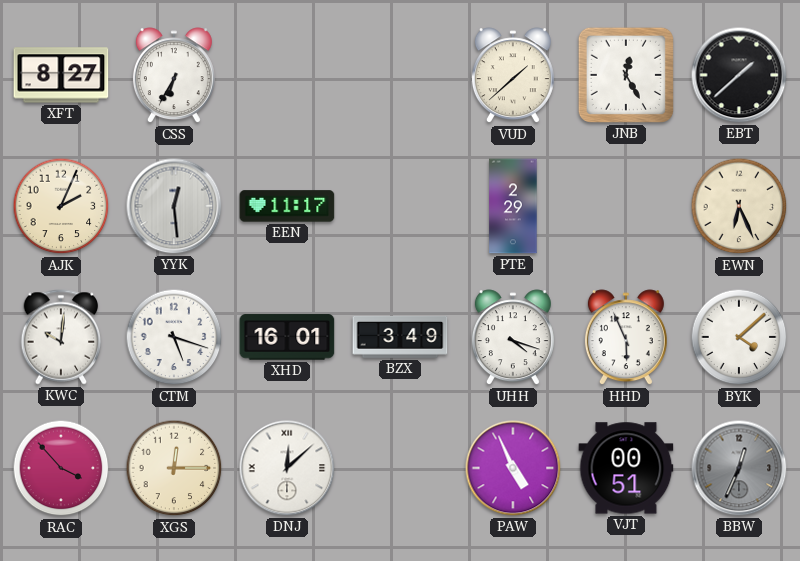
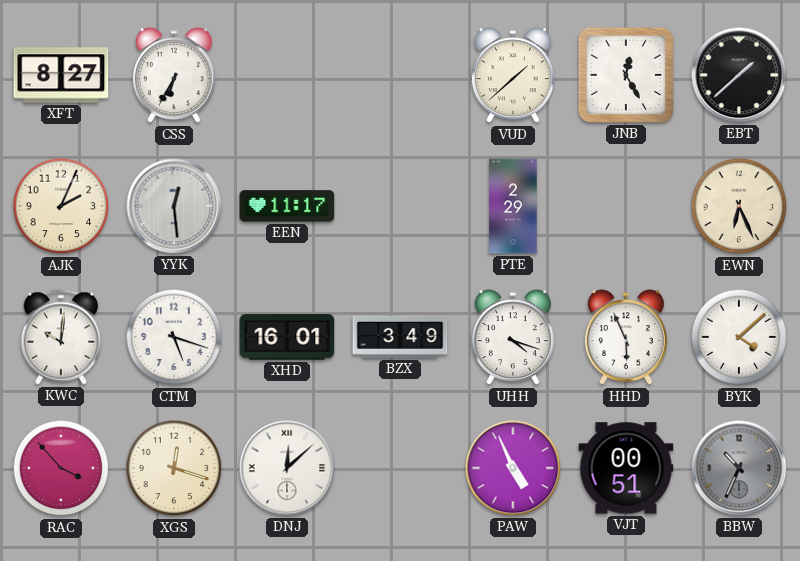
XGS: 12:15 -> 12:18
BBW: 12:34 -> 10:34
